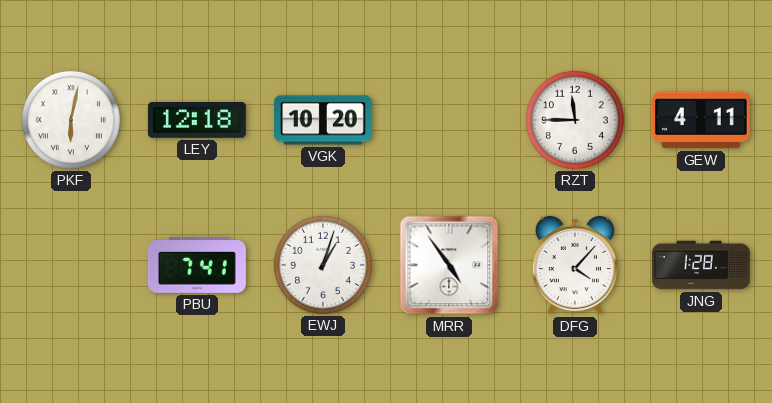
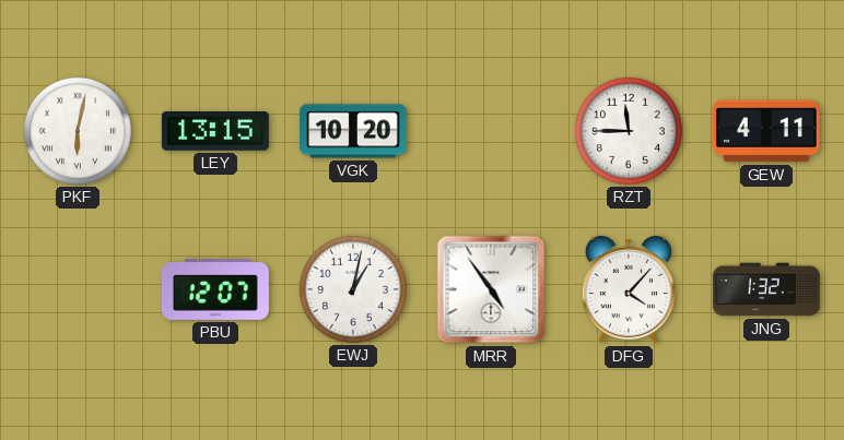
LEY: 12:18 -> 13:15
PBU: 7:41 -> 12:07
EWJ: 1:03 -> 1:02
JNG: 1:28 -> 1:32
